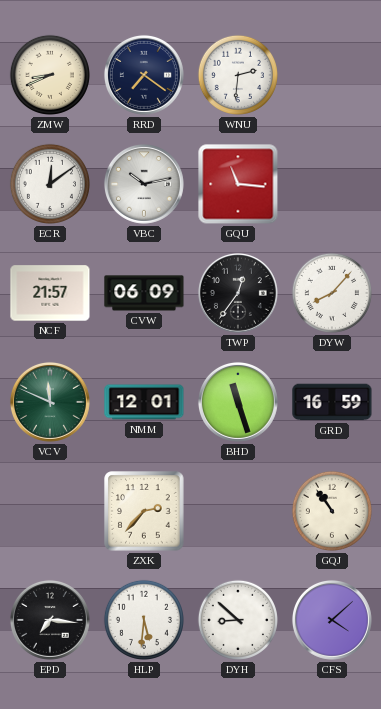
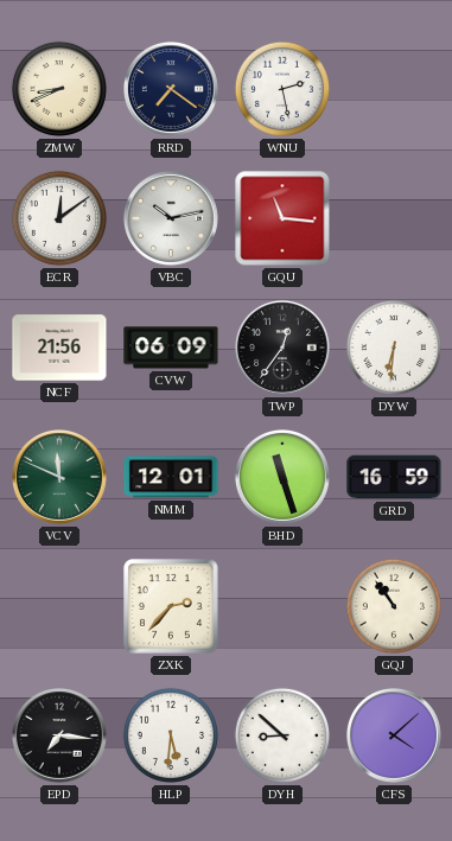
WNU: 2:31 -> 2:28
NCF: 21:57 -> 21:56
DYW: 8:07 -> 6:31
